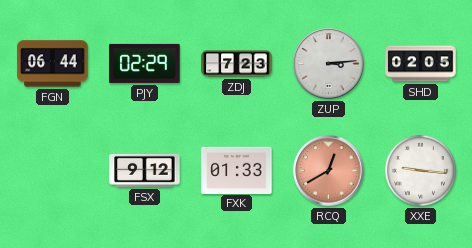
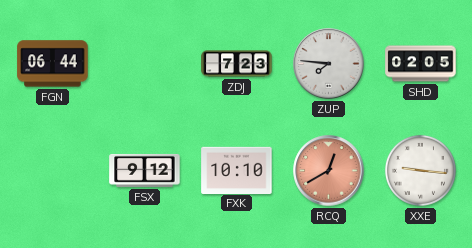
PJY: 02:29 -> none
ZUP: 3:14 -> 7:46
FXK: 01:33 -> 10:10
